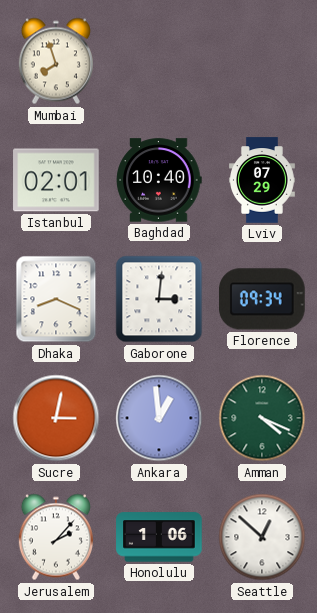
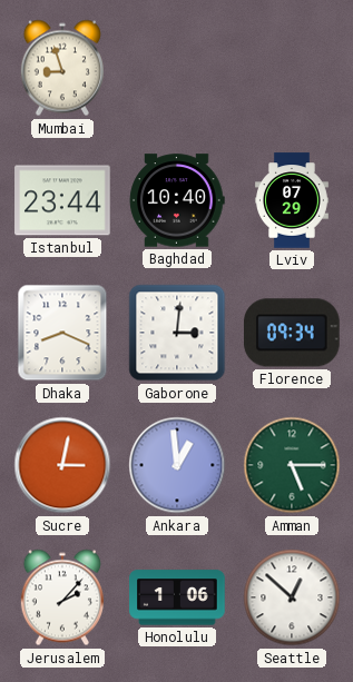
Mumbai: 7:57 -> 8:57
Istanbul: 02:01 -> 23:44
Amman: 4:19 -> 5:15
